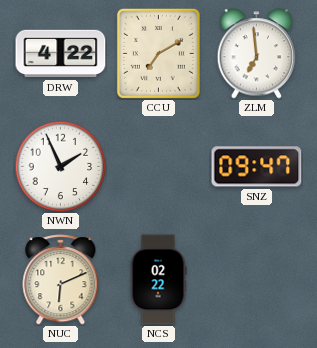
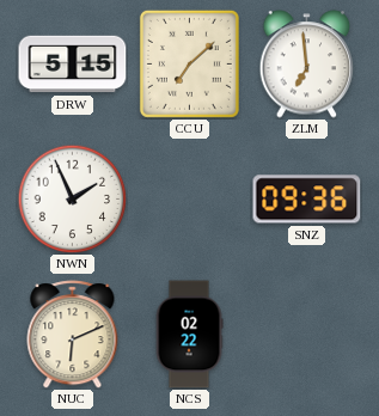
DRW: 4:22 -> 5:15
CCU: 7:10 -> 7:08
SNZ: 09:47 -> 09:36
